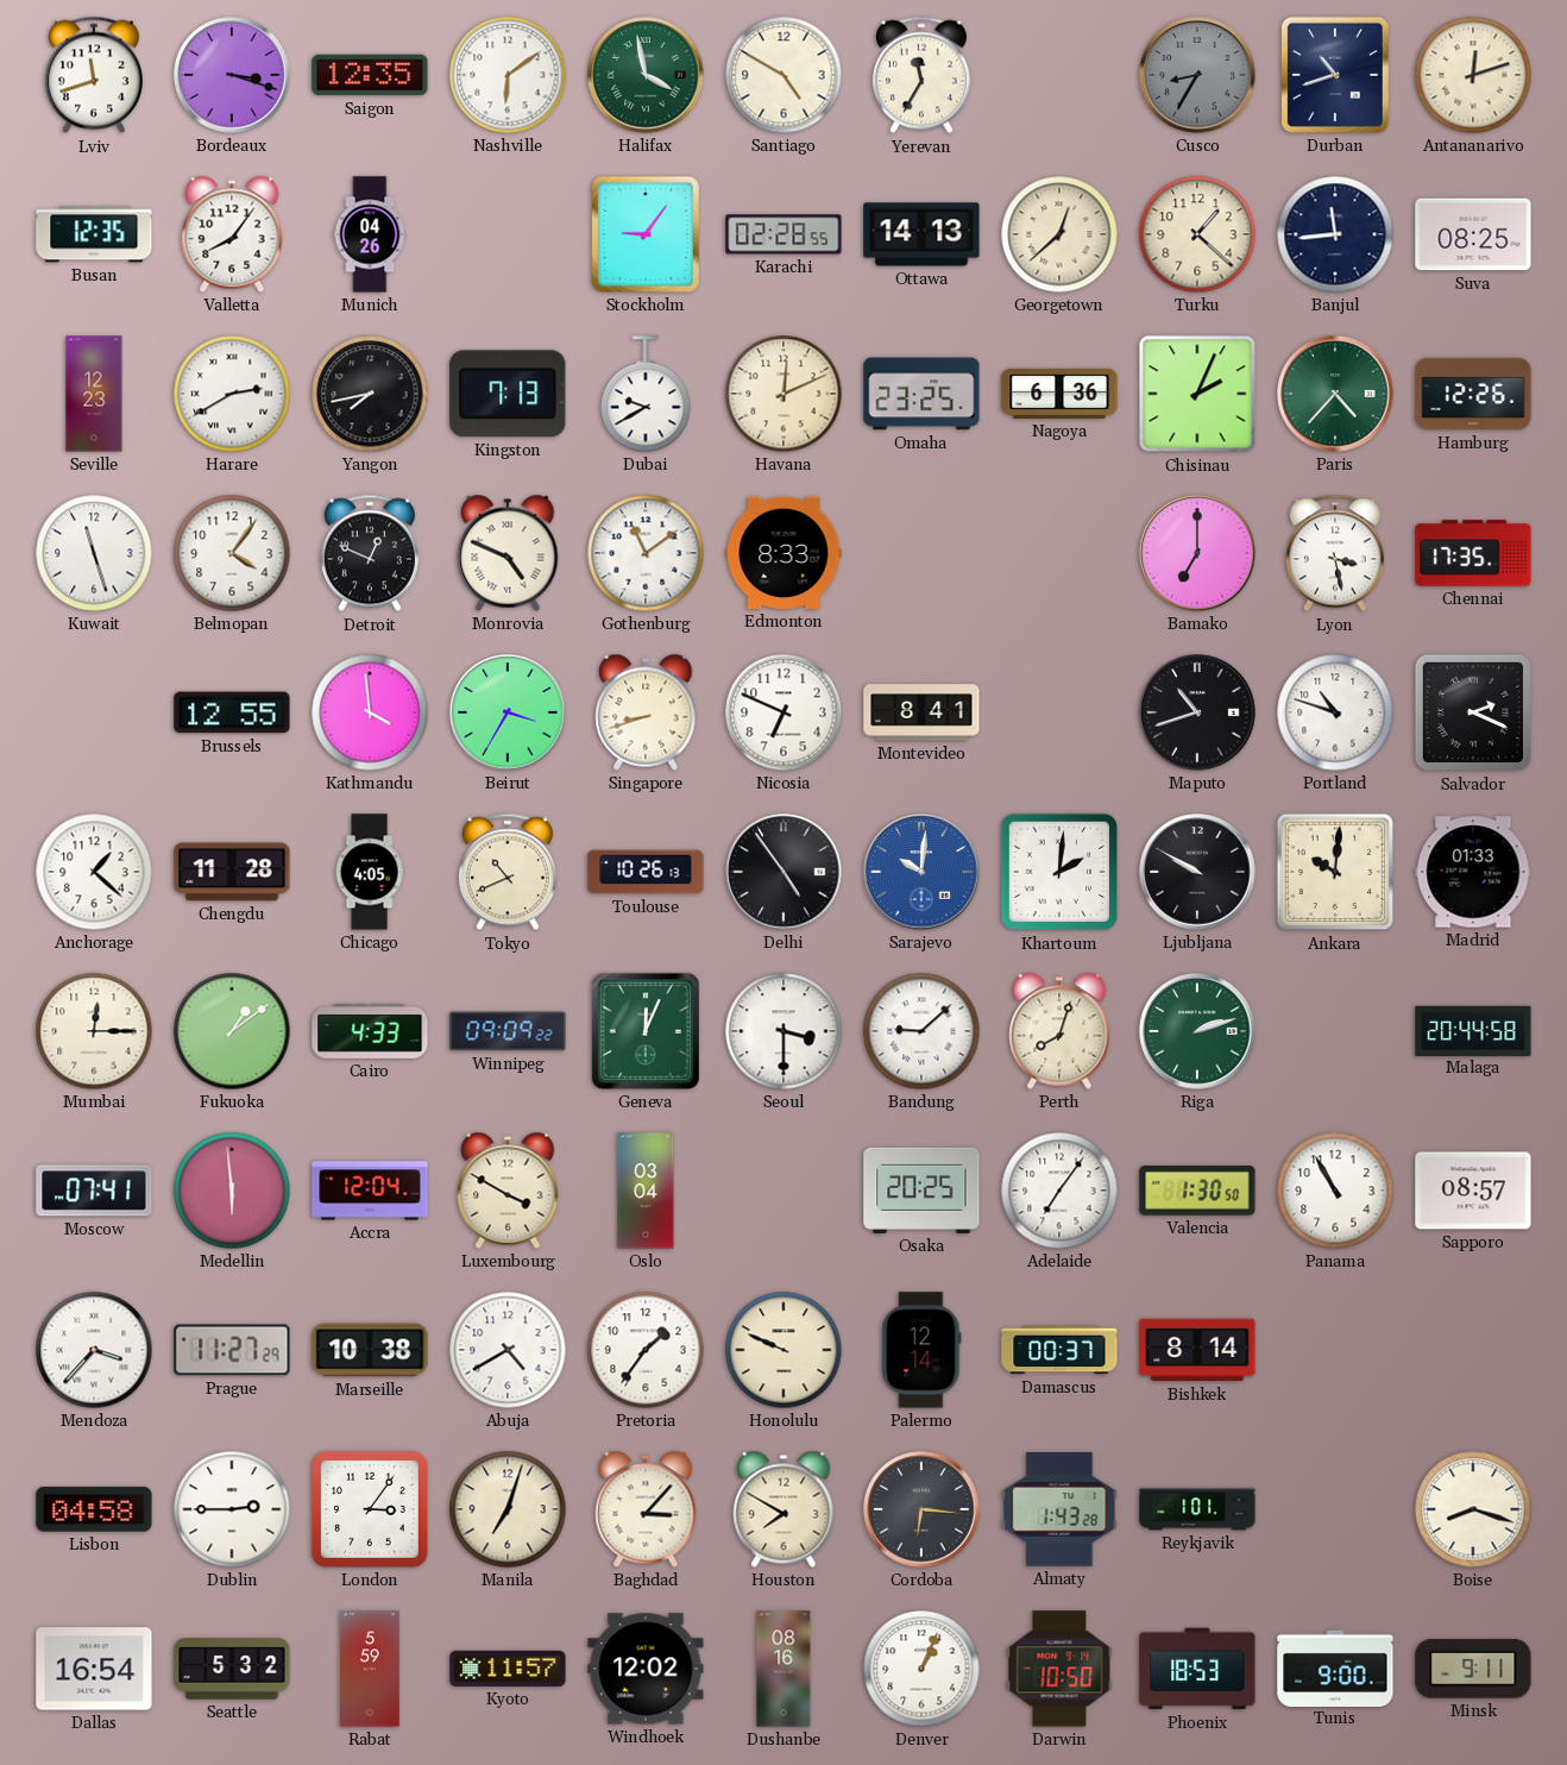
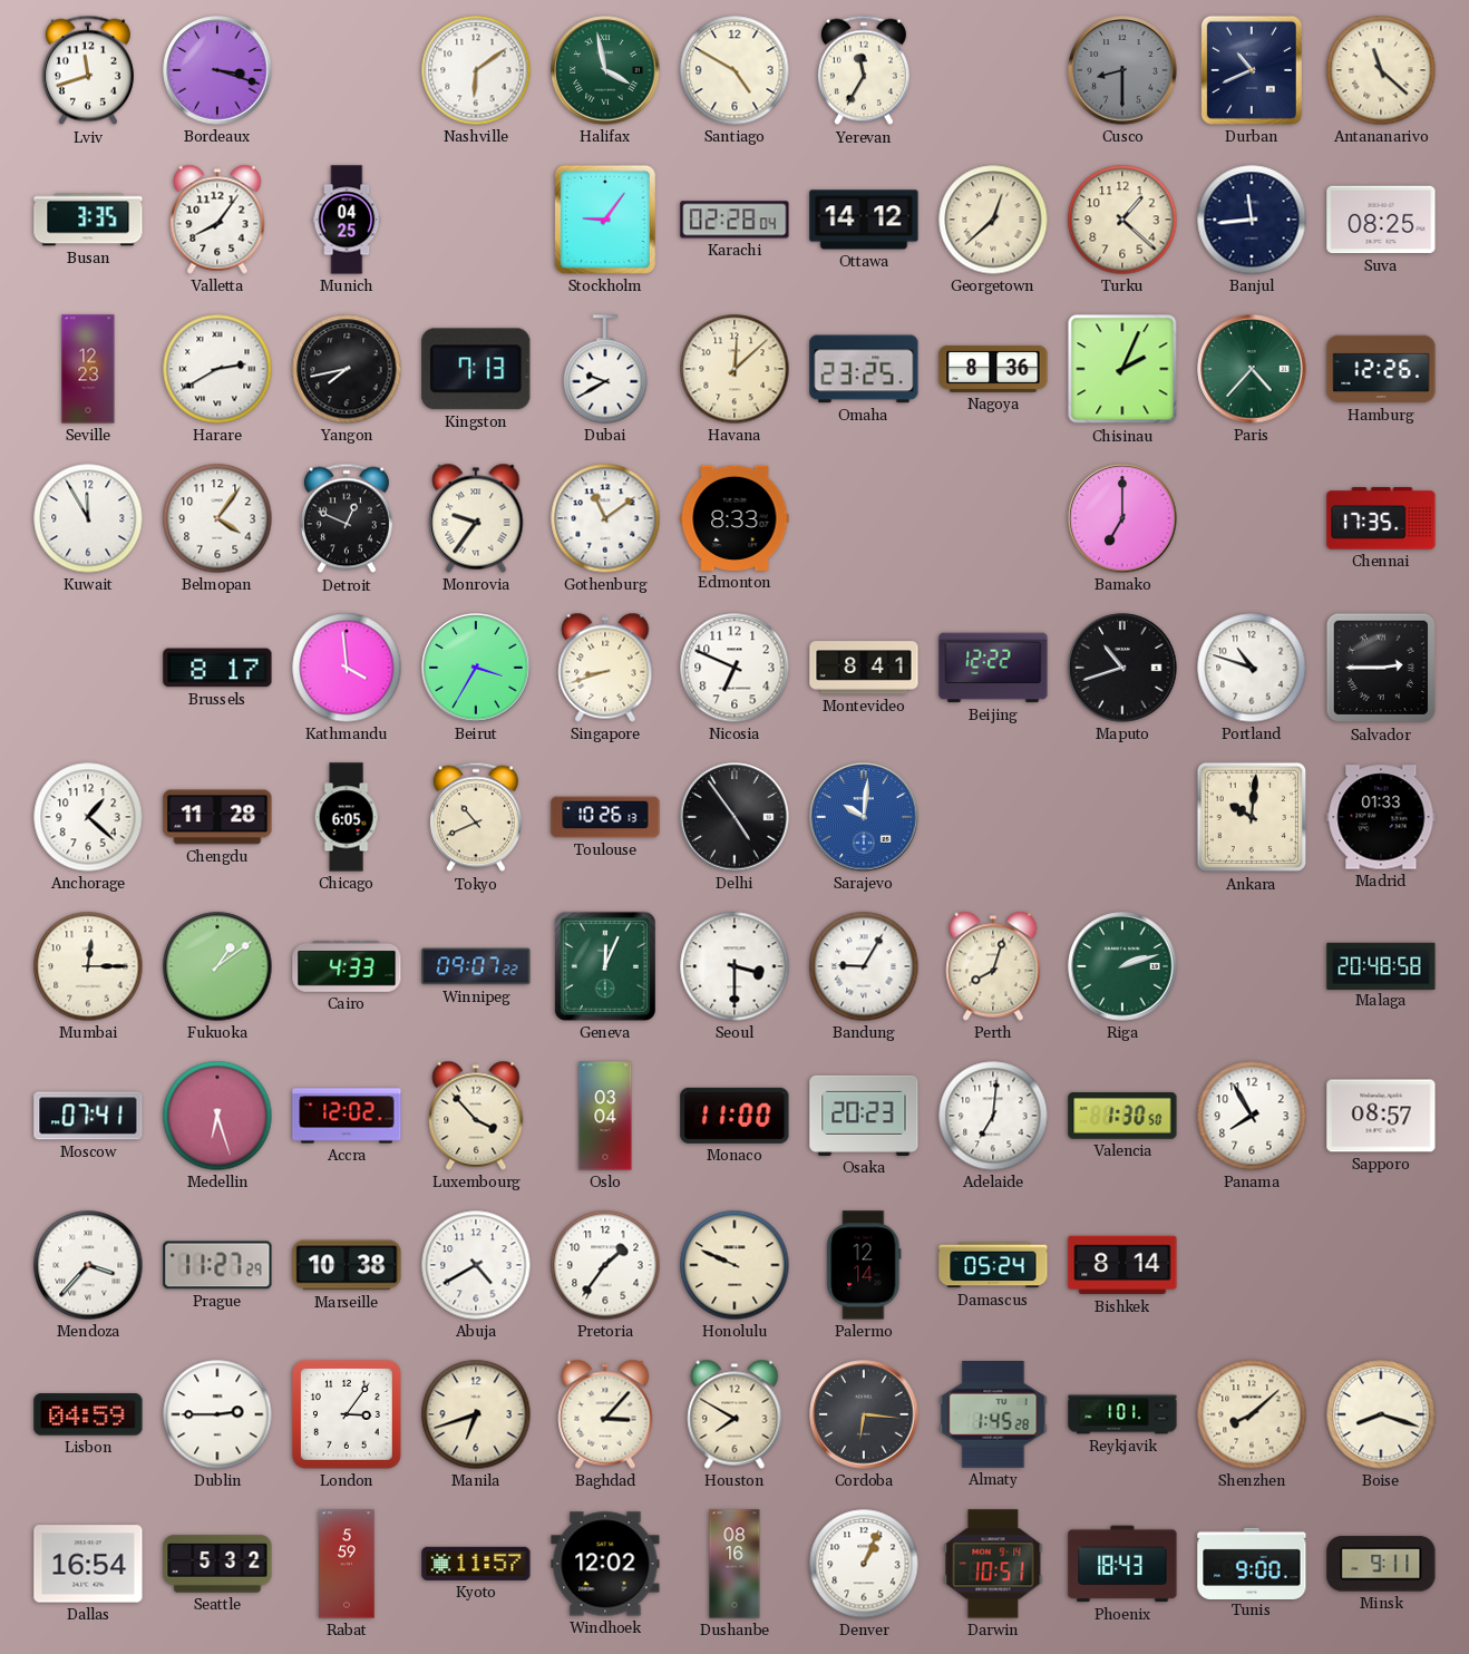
Saigon: 12:35 -> none
Cusco: 8:35 -> 8:30
Durban: 10:42 -> 10:41
Antananarivo: 12:12 -> 11:22
Busan: 12:35 -> 3:35
Munich: 04:26 -> 04:25
Karachi: 02:28:55 -> 02:28:04
Ottawa: 14:13 -> 14:12
Havana: 12:11 -> 12:08
Nagoya: 6:36 -> 8:36
Kuwait: 11:27 -> 11:55
Monrovia: 4:49 -> 9:36
Lyon: 3:28 -> none
Brussels: 12:55 -> 8:17
Beijing: none -> 12:22
Salvador: 2:19 -> 2:45
Chicago: 4:05 -> 6:05
Khartoum: 2:01 -> none
Ljubljana: 9:50 -> none
Winnipeg: 09:09 -> 09:07
Bandung: 9:08 -> 9:05
Malaga: 20:44 -> 20:48
Medellin: 5:59 -> 6:27
Accra: 12:04 -> 12:02
Luxembourg: 3:50 -> 3:53
Monaco: none -> 11:00
Osaka: 20:25 -> 20:23
Adelaide: 7:06 -> 7:01
Panama: 10:55 -> 7:55
Damascus: 00:37 -> 05:24
Lisbon: 04:58 -> 04:59
Manila: 7:03 -> 6:42
Almaty: 1:43 -> 1:45
Shenzhen: none -> 8:08
Darwin: 10:50 -> 10:51
Phoenix: 18:53 -> 18:43
